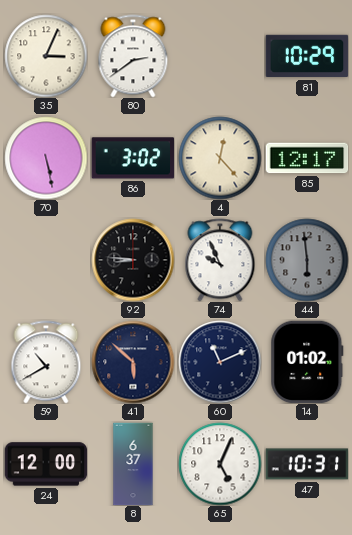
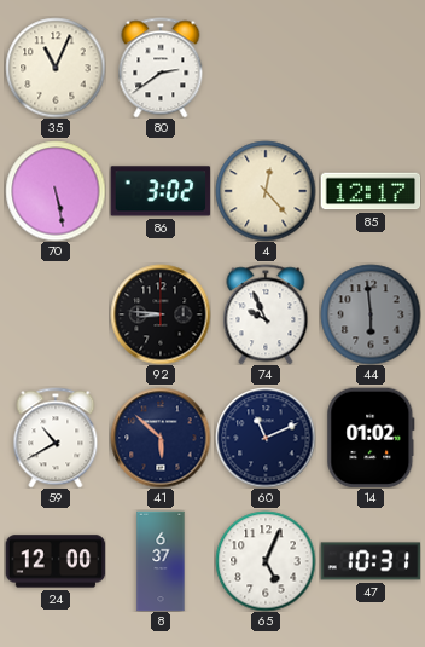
35: 3:04 -> 11:04
81: 10:29 -> none
